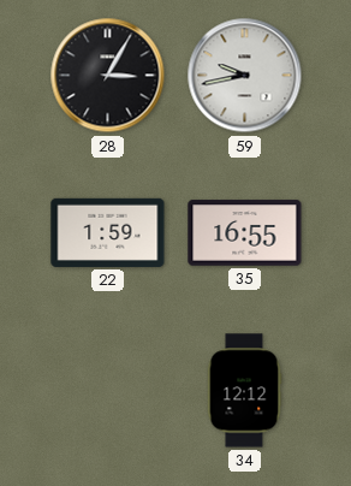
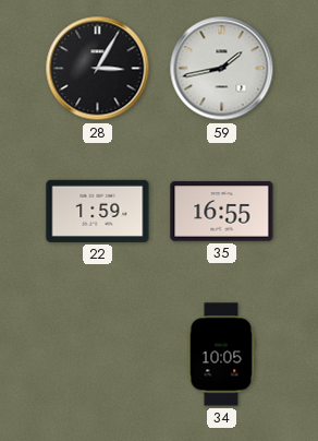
59: 9:43 -> 1:43
34: 12:12 -> 10:05
